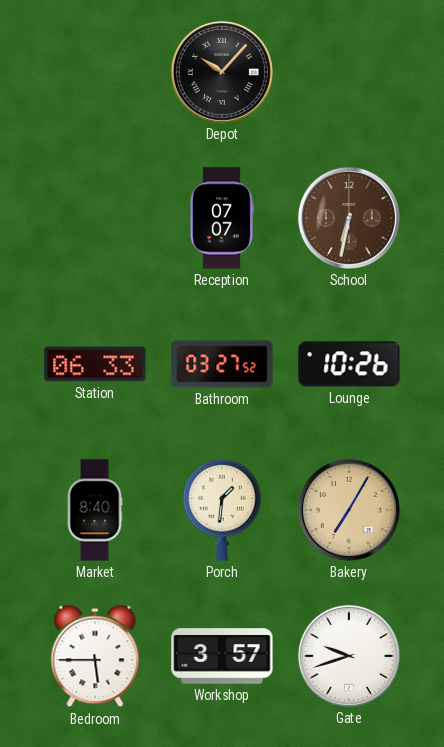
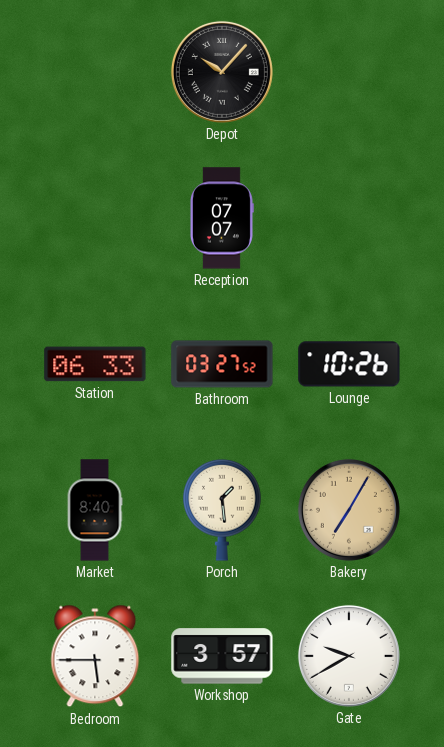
School: 6:32 -> none
Porch: 1:31 -> 1:29
Gate: 9:42 -> 9:40
